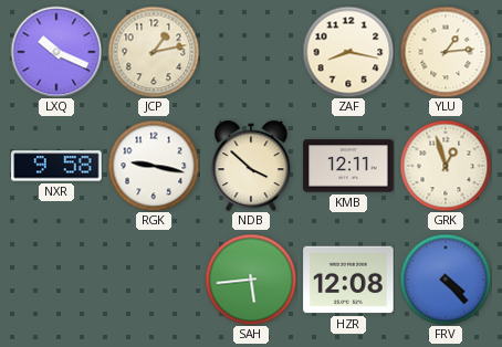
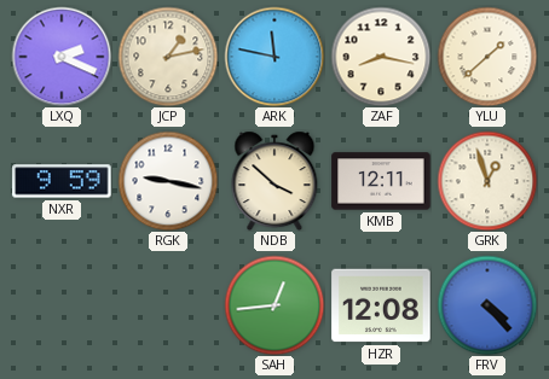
LXQ: 10:19 -> 2:19
ARK: none -> 11:47
YLU: 1:14 -> 1:38
NXR: 9:58 -> 9:59
SAH: 5:44 -> 12:44
